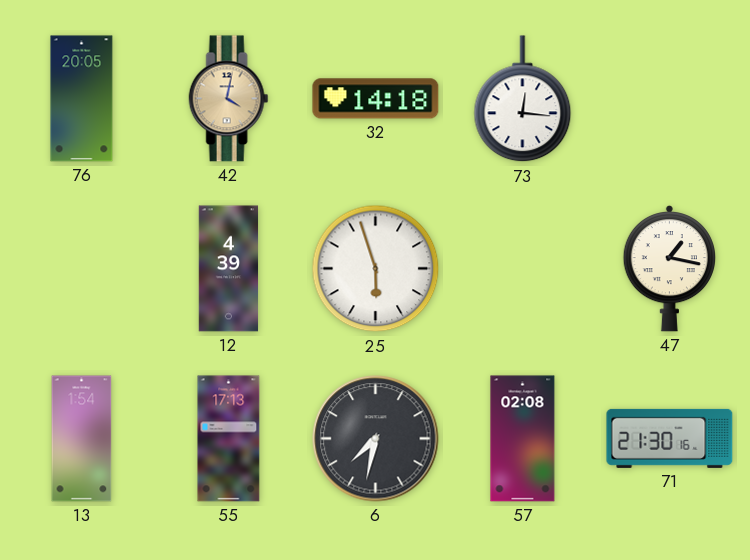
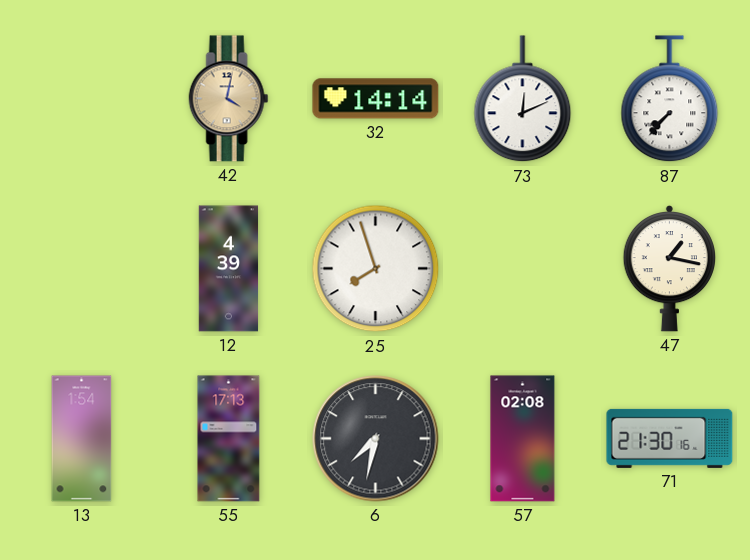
76: 20:05 -> none
32: 14:18 -> 14:14
73: 12:16 -> 12:11
87: none -> 7:37
25: 5:57 -> 7:57
